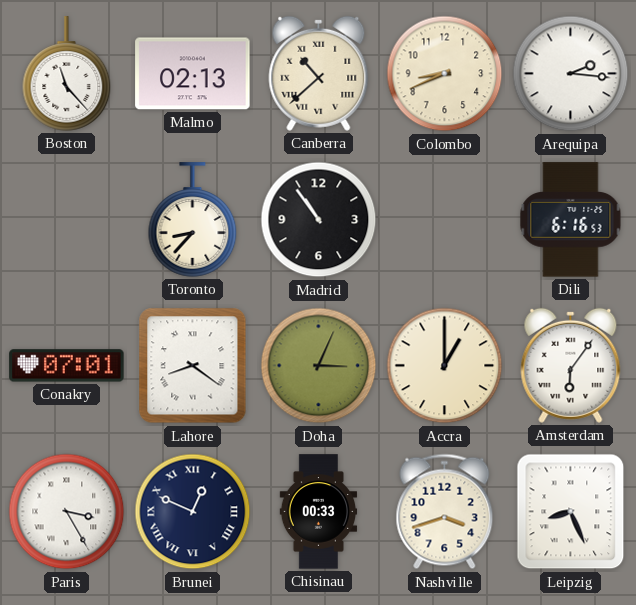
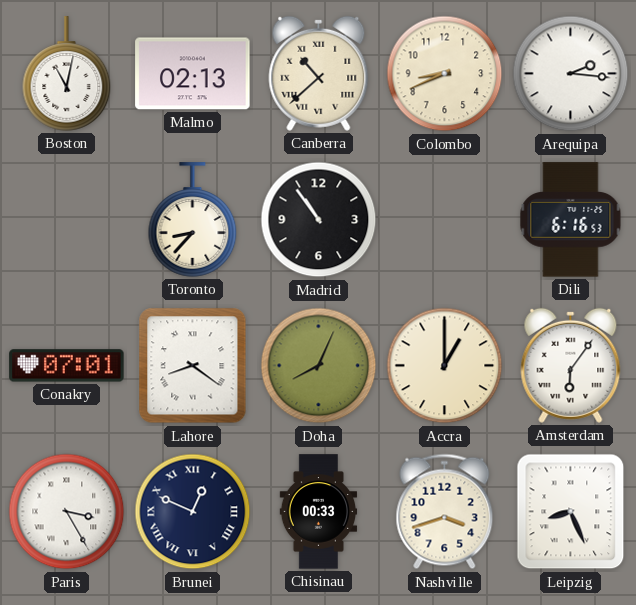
Boston: 11:23 -> 11:02
Doha: 3:04 -> 8:04
